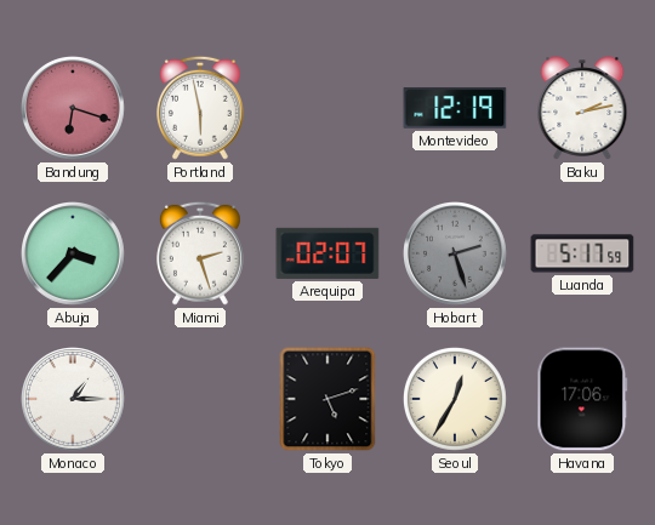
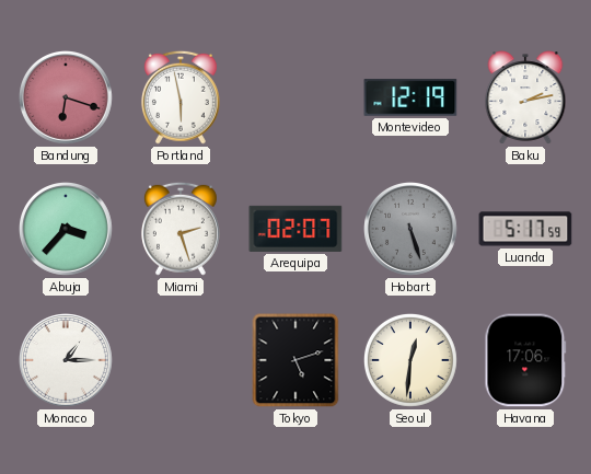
Hobart: 2:27 -> 5:27
Seoul: 12:35 -> 12:31
